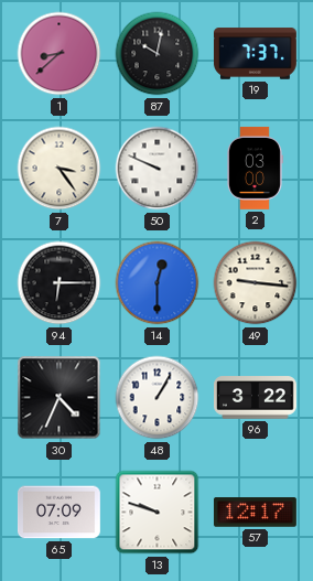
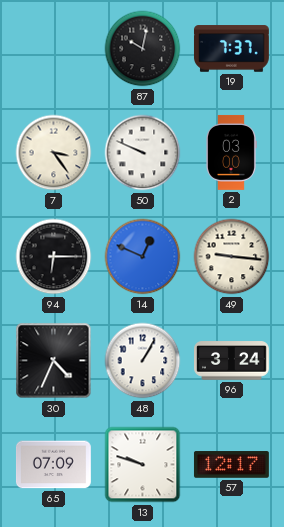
1: 8:38 -> none
14: 12:30 -> 12:49
96: 3:22 -> 3:24
